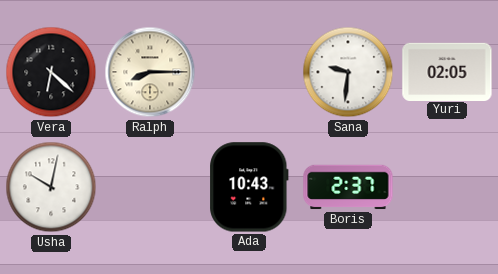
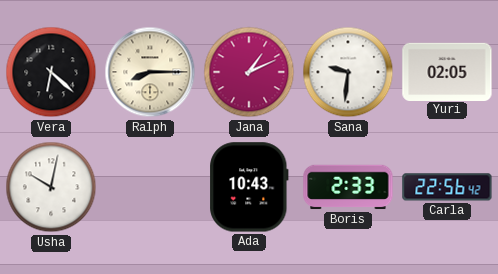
Jana: none -> 1:11
Boris: 2:37 -> 2:33
Carla: none -> 22:56
